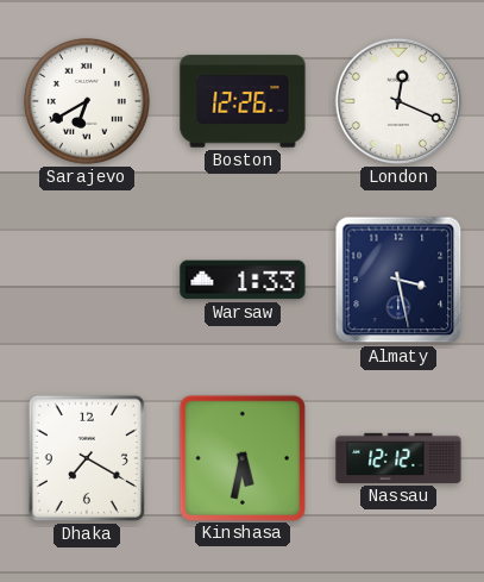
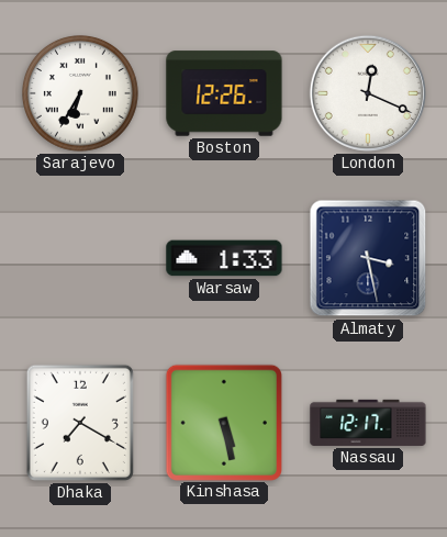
Sarajevo: 6:40 -> 6:35
Kinshasa: 5:32 -> 5:28
Nassau: 12:12 -> 12:17
